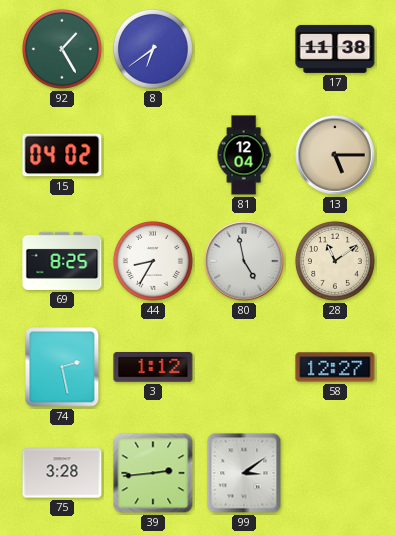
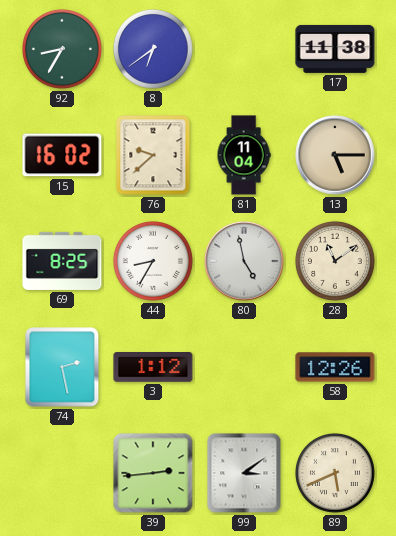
92: 1:25 -> 8:35
15: 04:02 -> 16:02
76: none -> 9:38
81: 12:04 -> 11:04
58: 12:27 -> 12:26
75: 3:28 -> none
89: none -> 5:41
